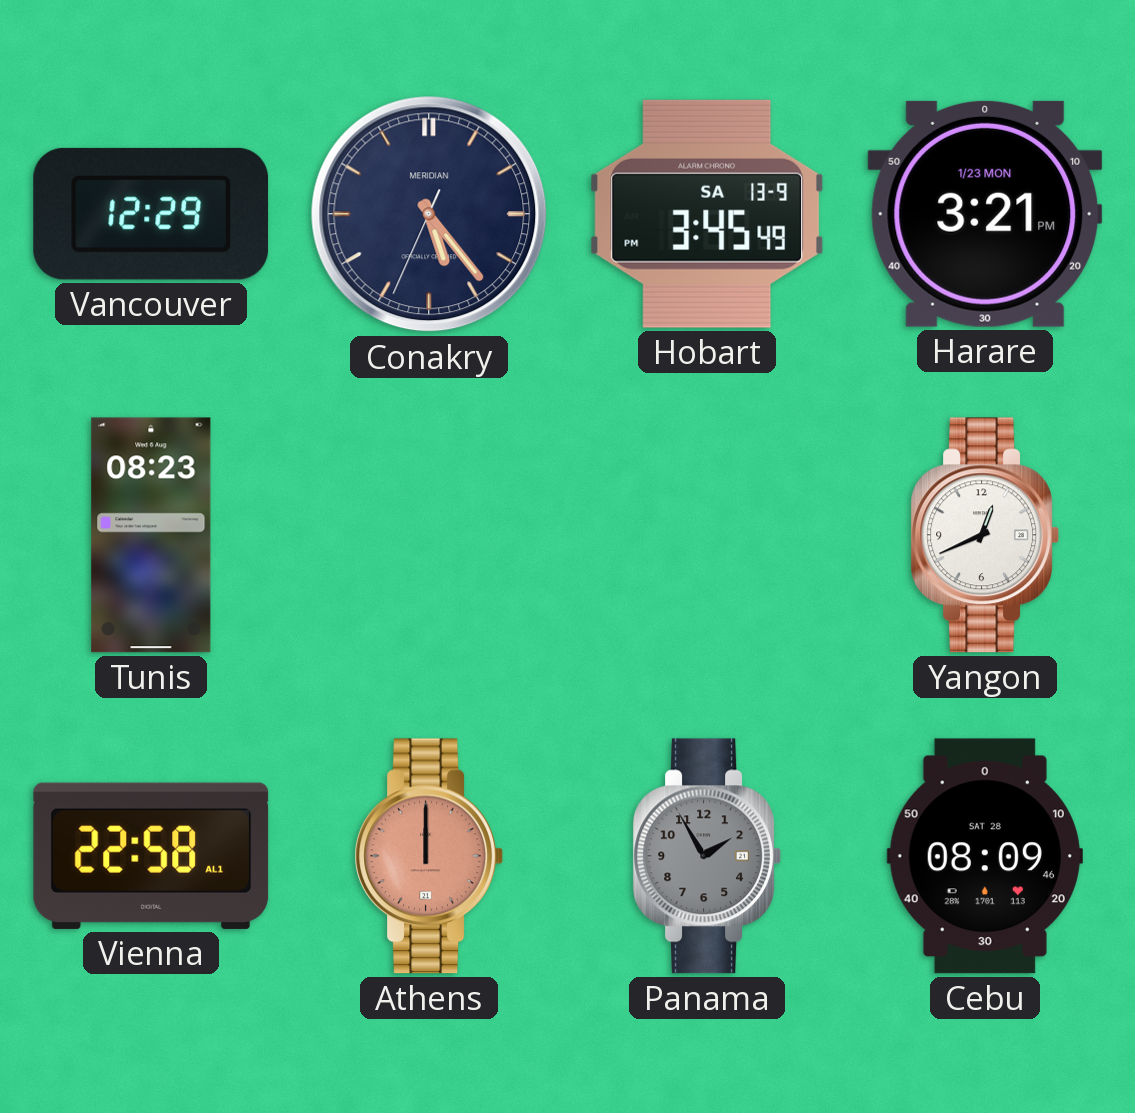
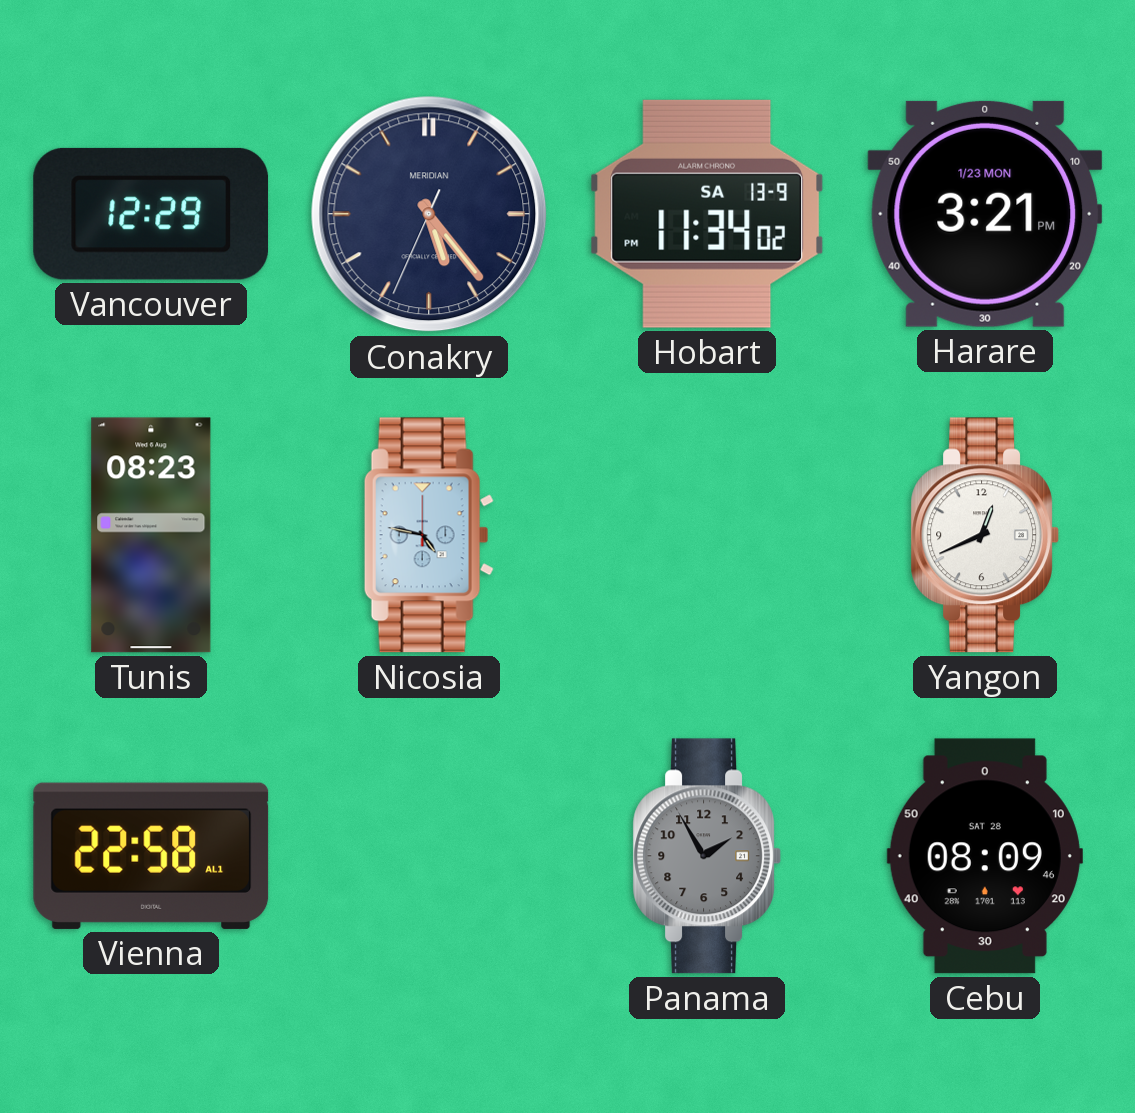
Hobart: 3:45 -> 11:34
Nicosia: none -> 4:47
Athens: 12:00 -> none
